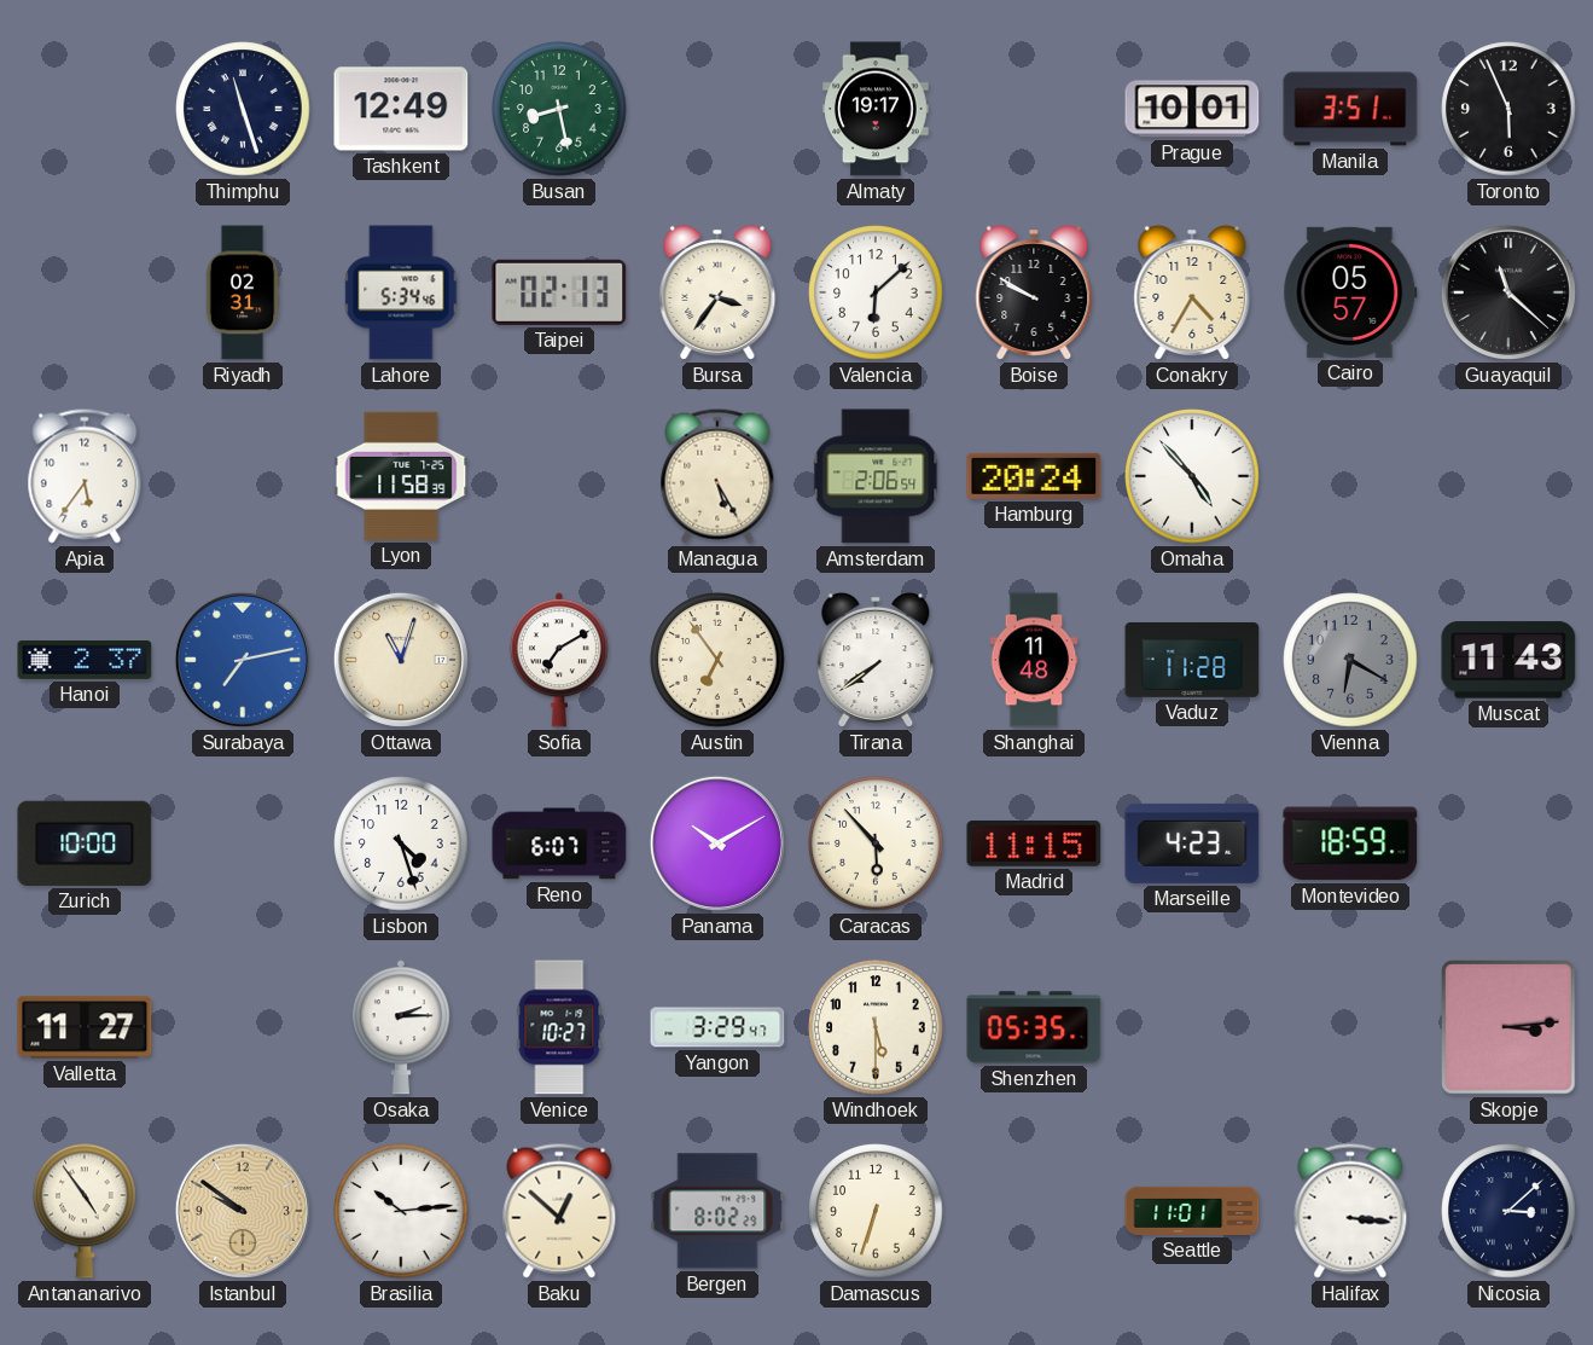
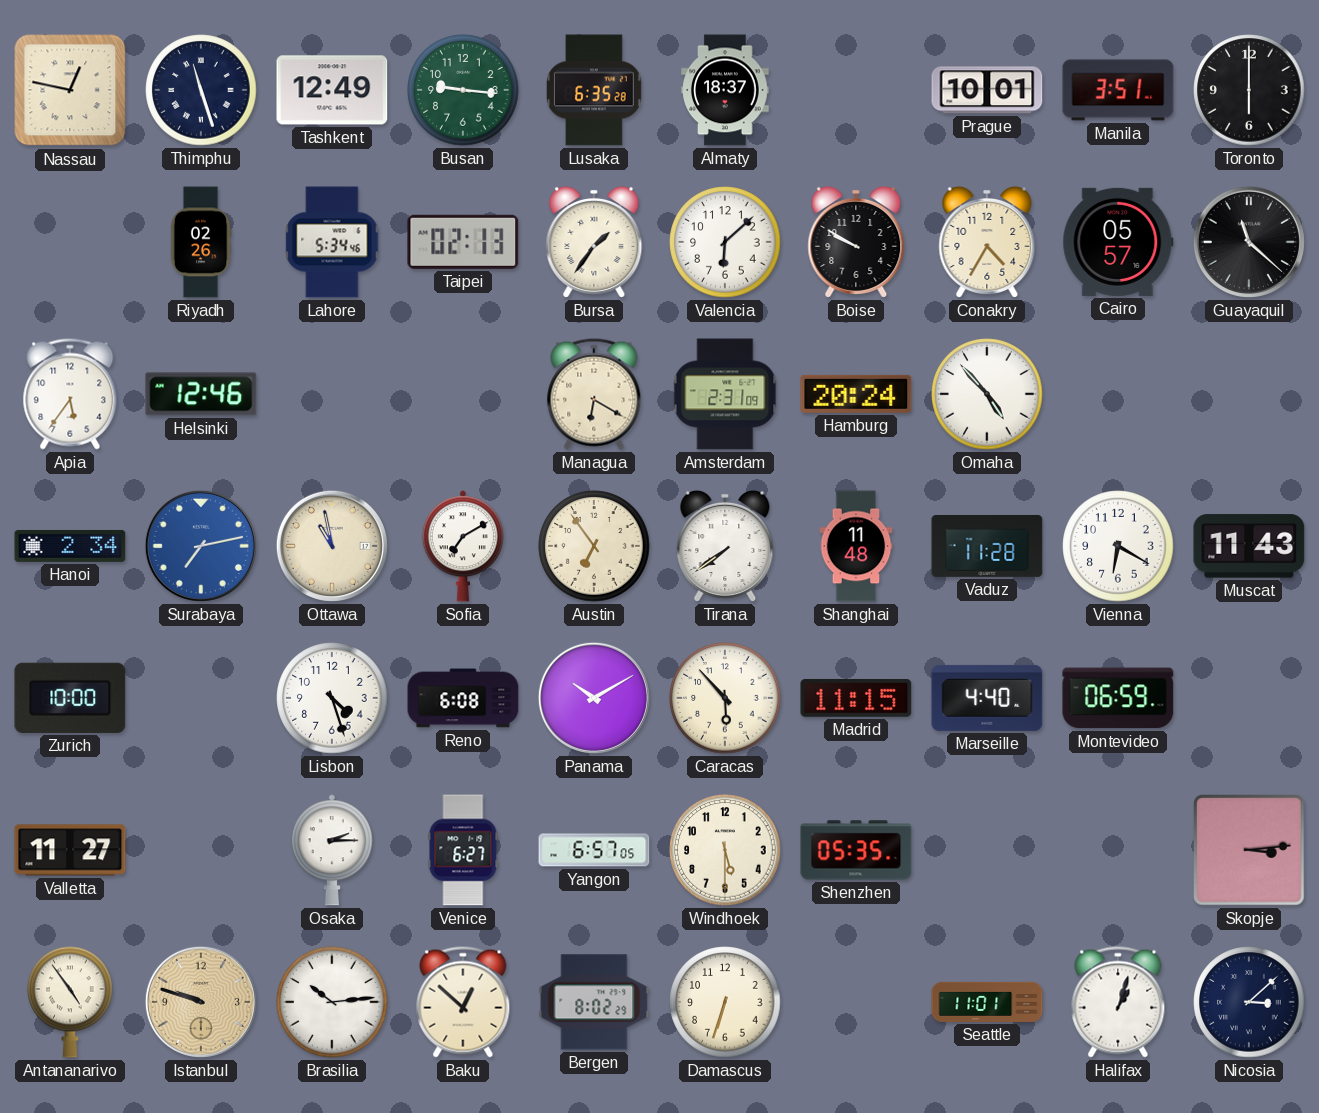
Nassau: none -> 12:47
Busan: 8:28 -> 9:16
Lusaka: none -> 6:35
Almaty: 19:17 -> 18:37
Toronto: 5:56 -> 6:00
Riyadh: 02:31 -> 02:26
Bursa: 3:36 -> 1:36
Helsinki: none -> 12:46
Lyon: 11:58 -> none
Managua: 5:25 -> 6:20
Amsterdam: 2:06 -> 2:31
Hanoi: 2:37 -> 2:34
Ottawa: 11:03 -> 10:58
Vienna dial: grey -> white
Reno: 6:07 -> 6:08
Marseille: 4:23 -> 4:40
Montevideo: 18:59 -> 06:59
Venice: 10:27 -> 6:27
Yangon: 3:29 -> 6:57
Istanbul: 9:51 -> 9:48
Halifax: 3:16 -> 1:03
